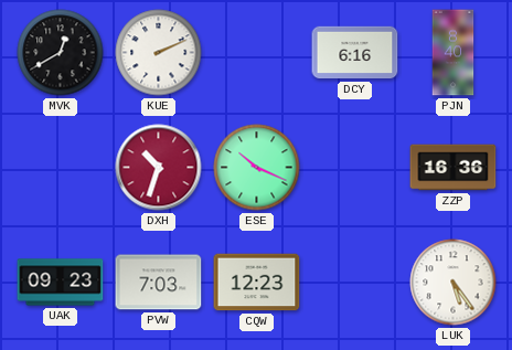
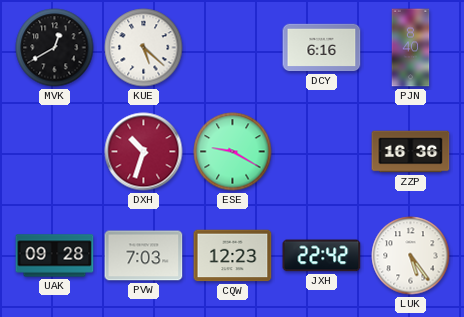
KUE: 2:11 -> 5:22
ESE: 10:19 -> 9:20
UAK: 09:23 -> 09:28
JXH: none -> 22:42
